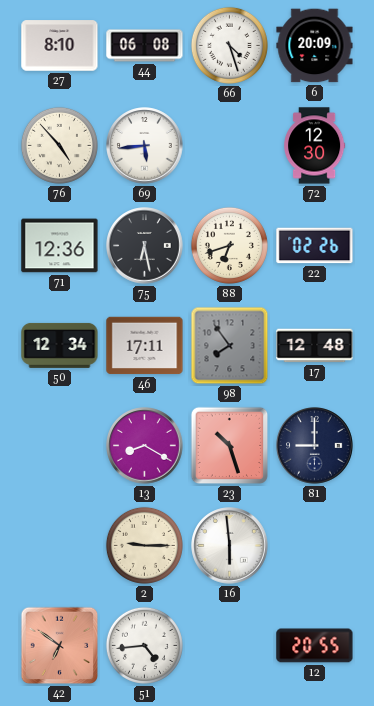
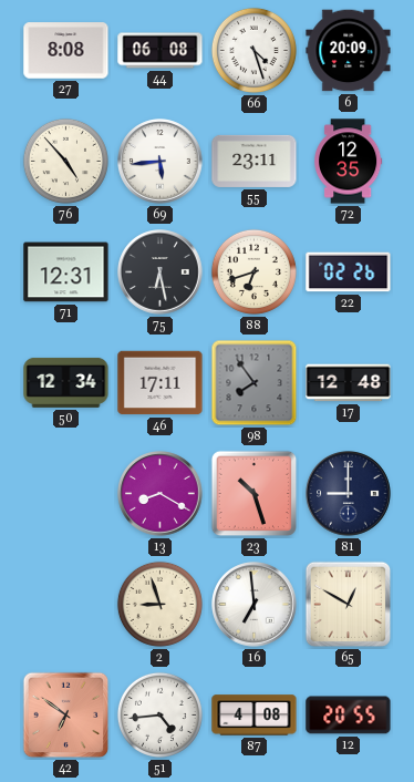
27: 8:10 -> 8:08
55: none -> 23:11
72: 12:30 -> 12:35
71: 12:36 -> 12:31
2: 9:15 -> 8:57
16: 5:59 -> 6:59
65: none -> 12:50
87: none -> 4:08
